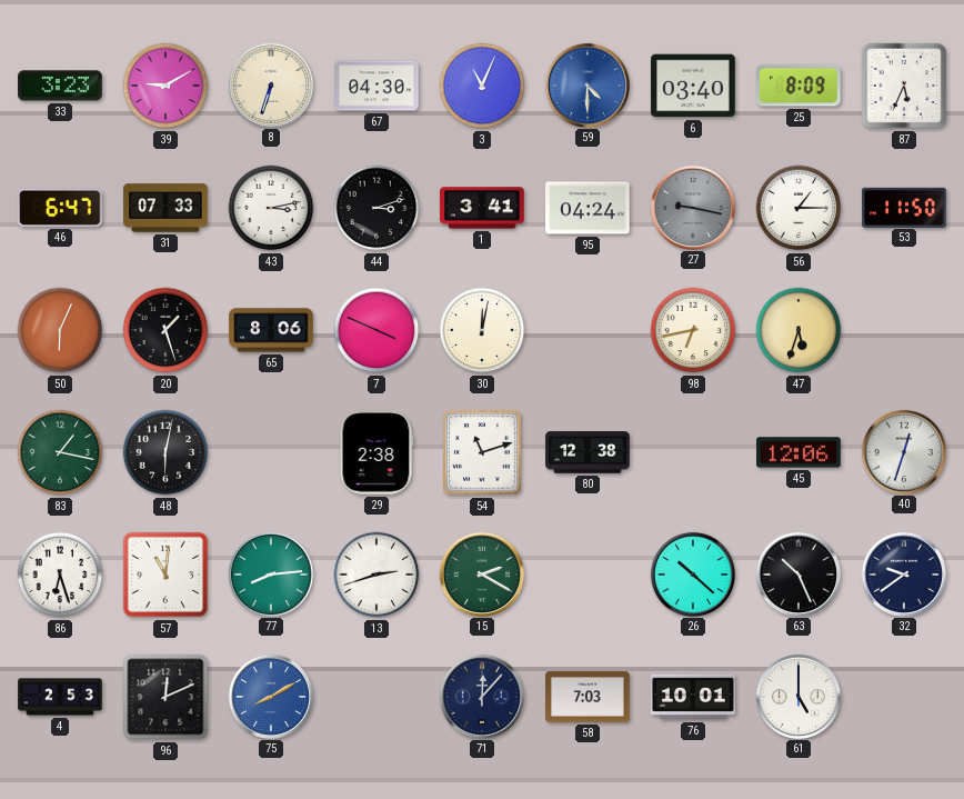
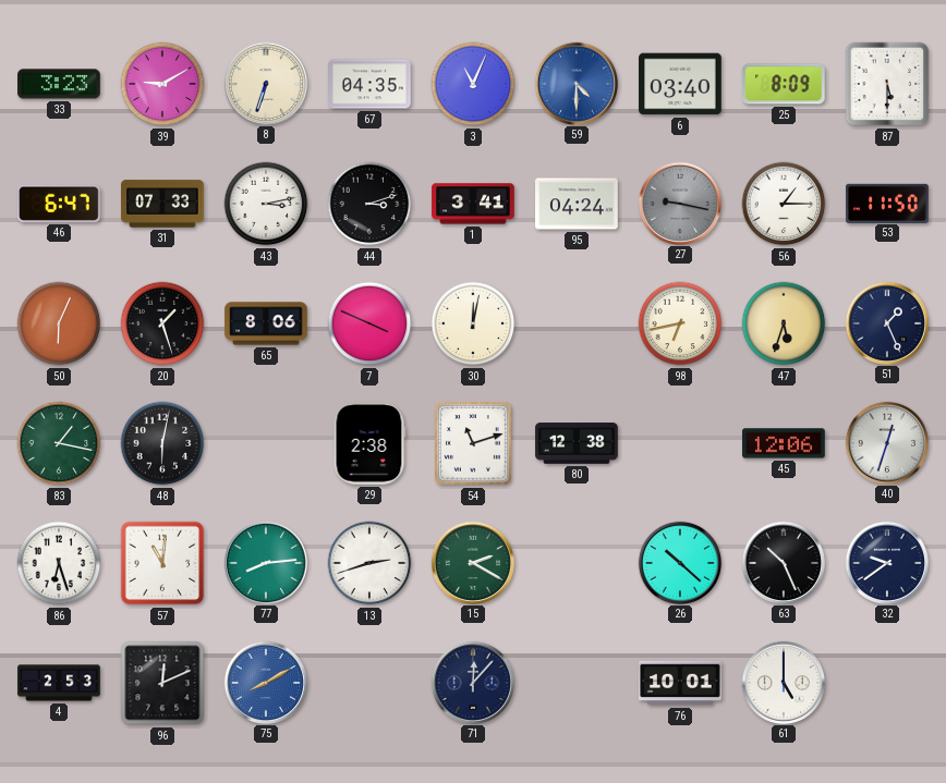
67: 04:30 -> 04:35
87: 5:34 -> 5:30
51: none -> 1:26
58: 7:03 -> none
